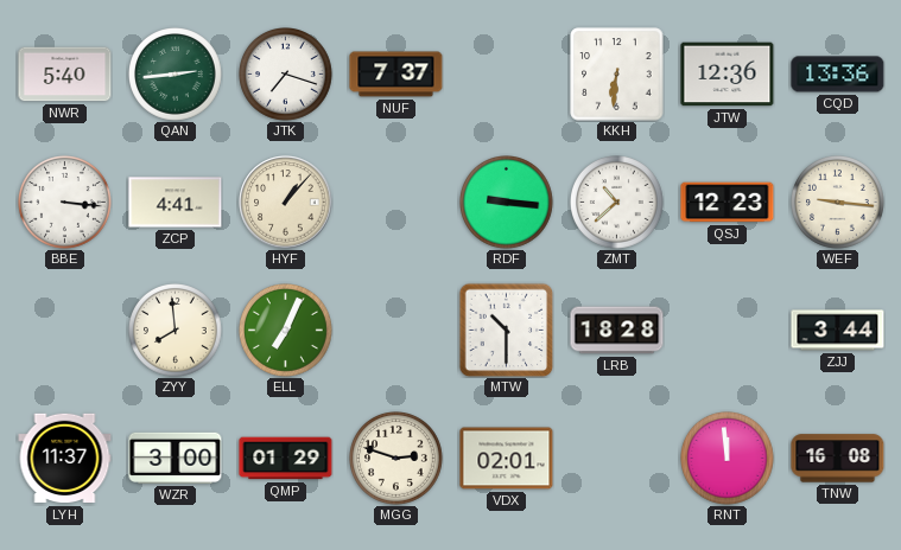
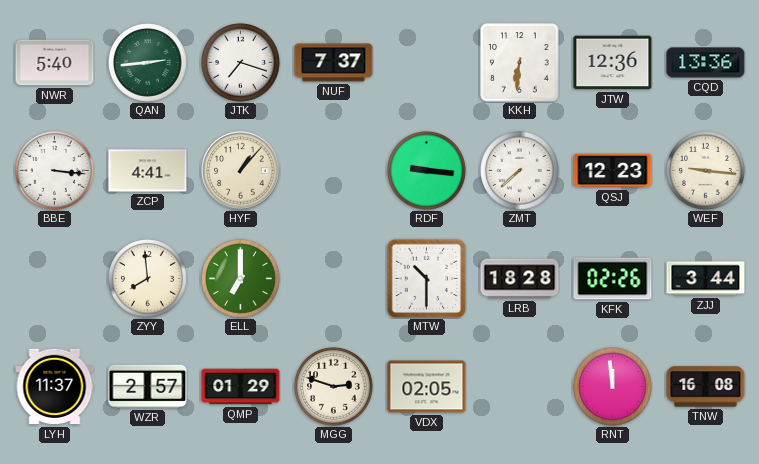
ZMT: 10:38 -> 7:38
ELL: 7:04 -> 7:00
KFK: none -> 02:26
WZR: 3:00 -> 2:57
VDX: 02:01 -> 02:05
